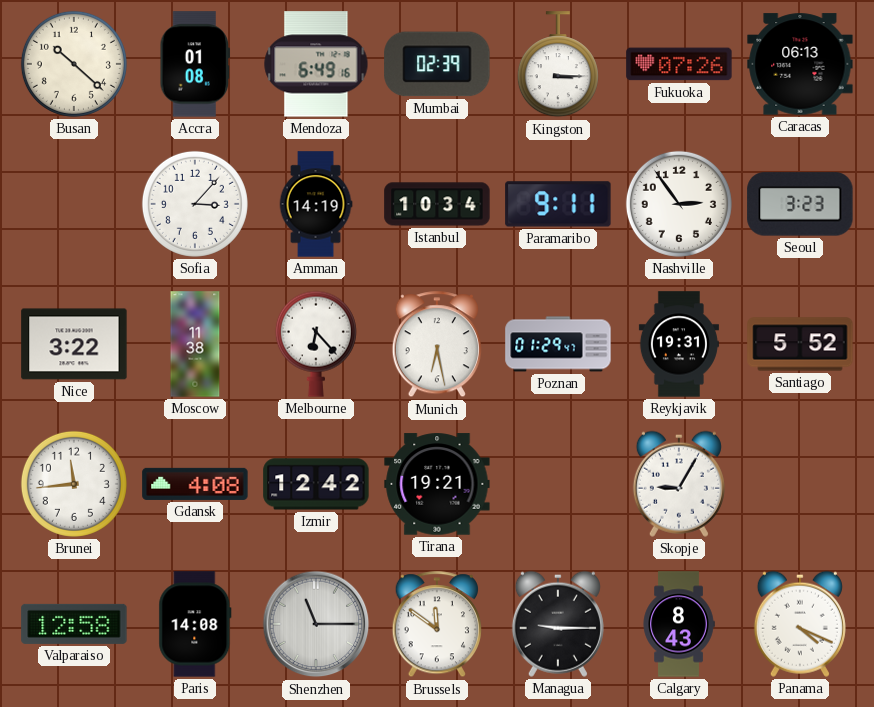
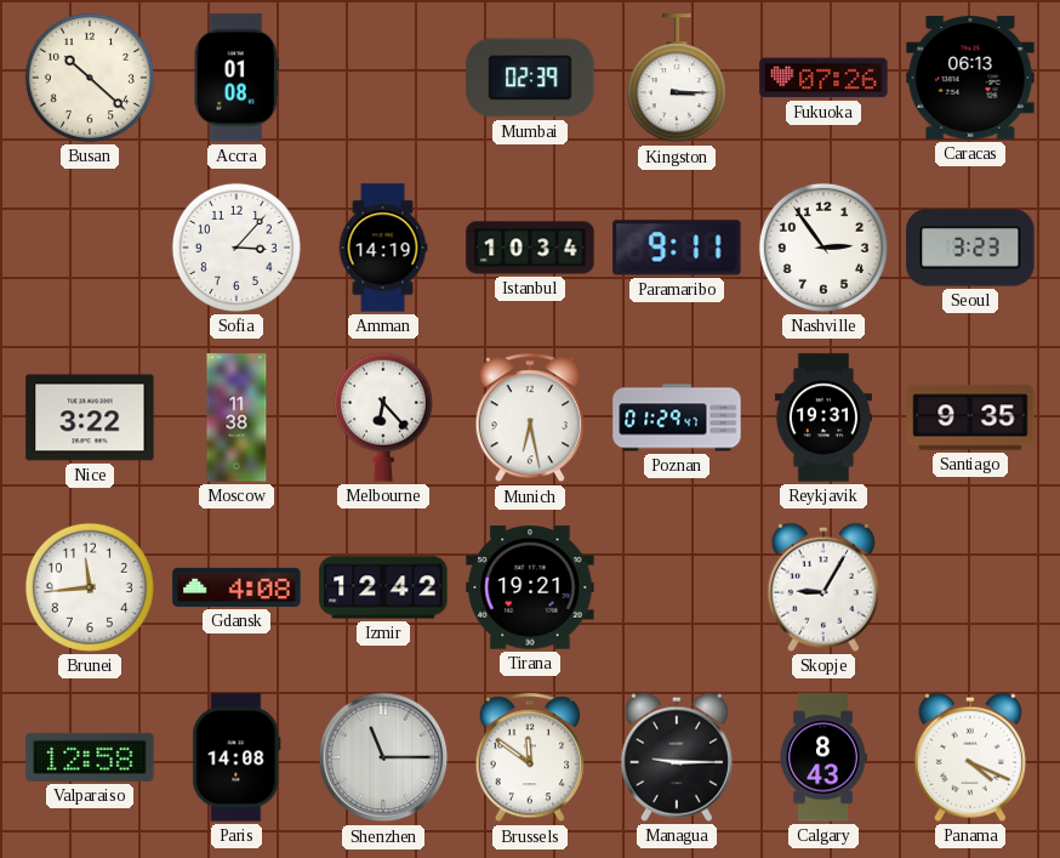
Mendoza: 6:49 -> none
Santiago: 5:52 -> 9:35
